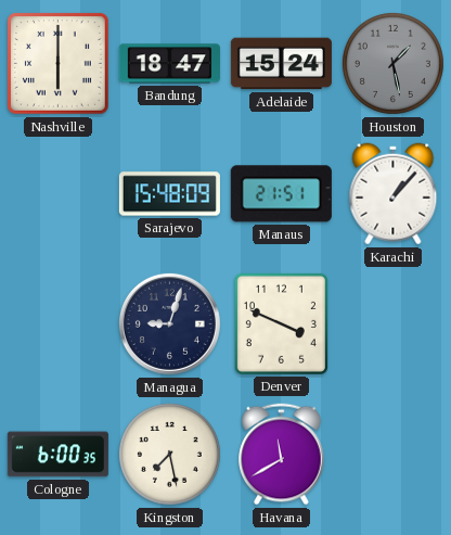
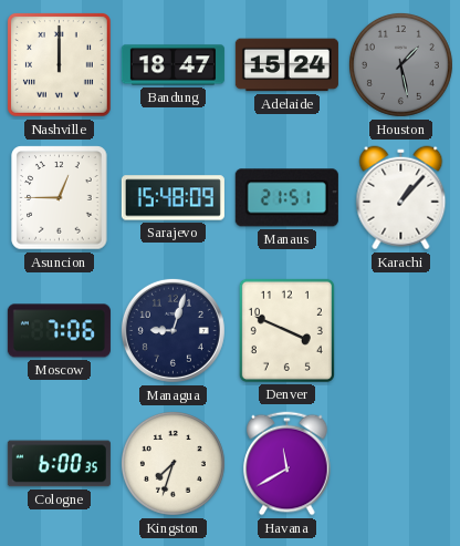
Nashville: 6:00 -> 12:00
Asuncion: none -> 12:45
Moscow: none -> 7:06
Kingston: 7:28 -> 7:33
